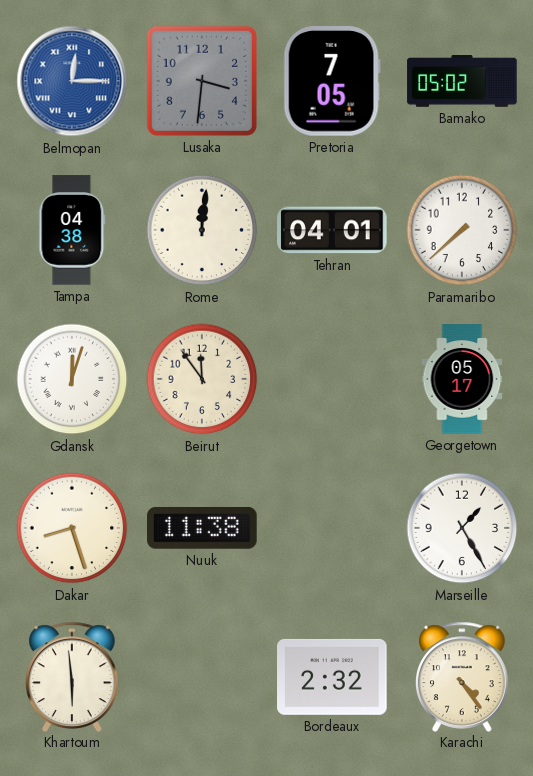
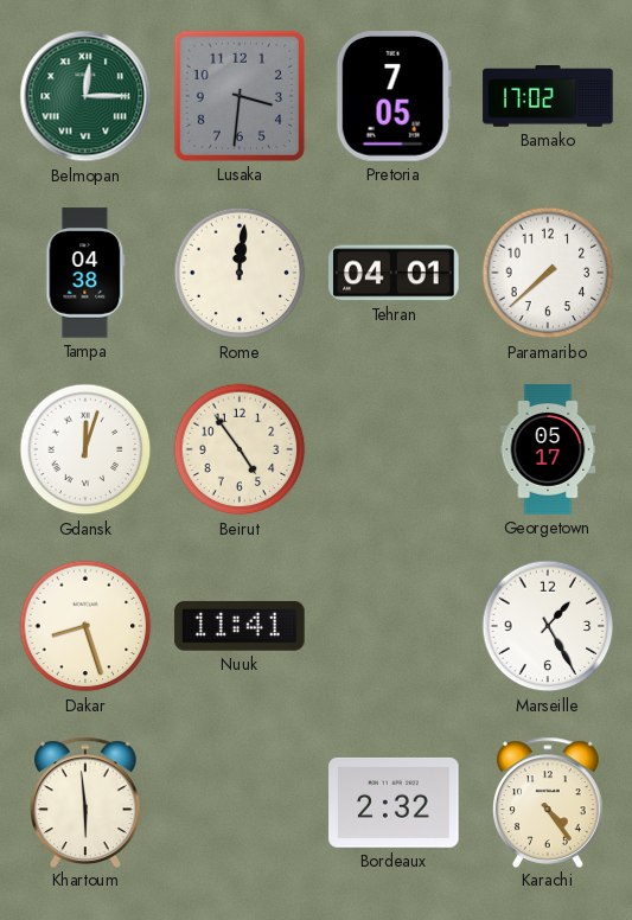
Belmopan dial: blue -> green
Bamako: 05:02 -> 17:02
Beirut: 11:54 -> 4:54
Nuuk: 11:38 -> 11:41
